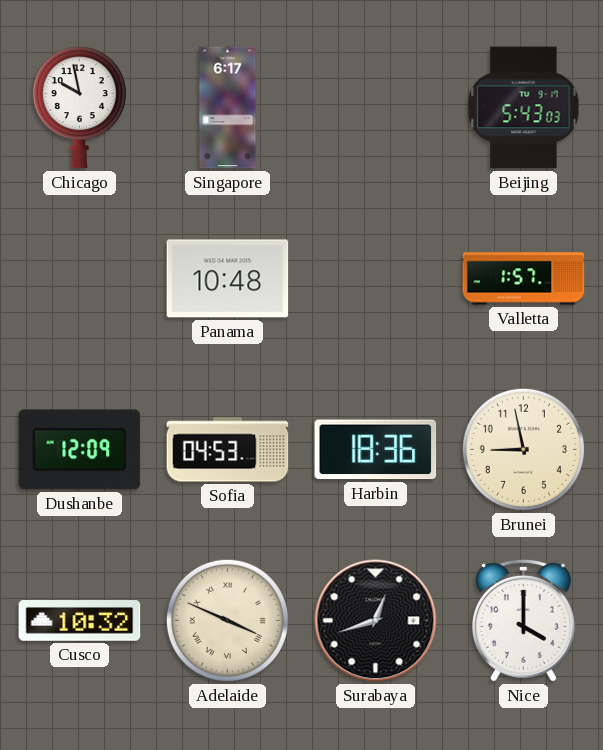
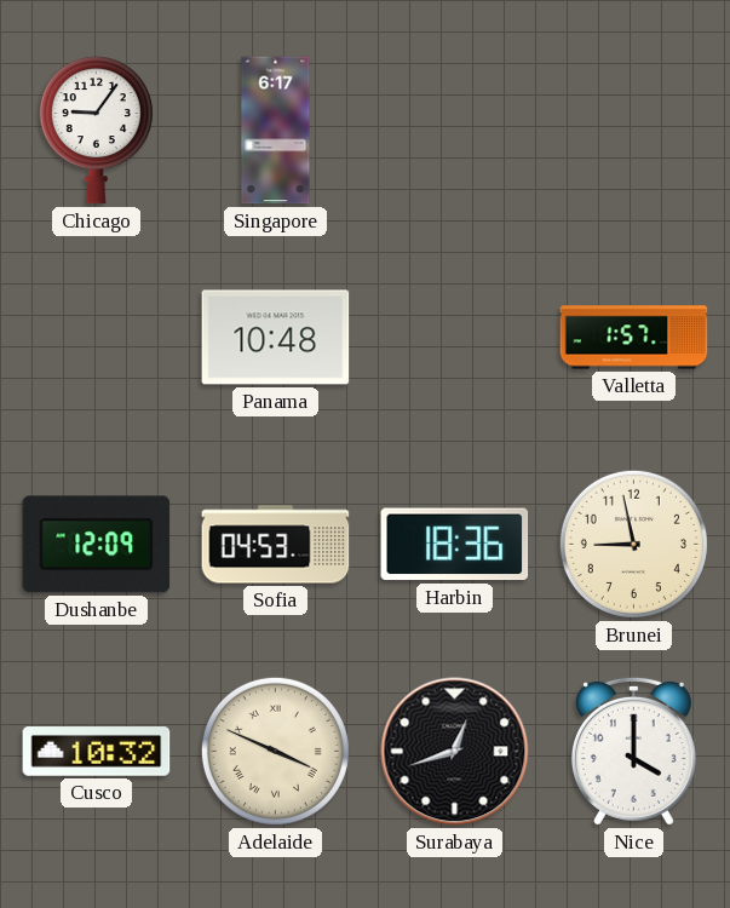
Chicago: 9:58 -> 9:06
Beijing: 5:43 -> none
